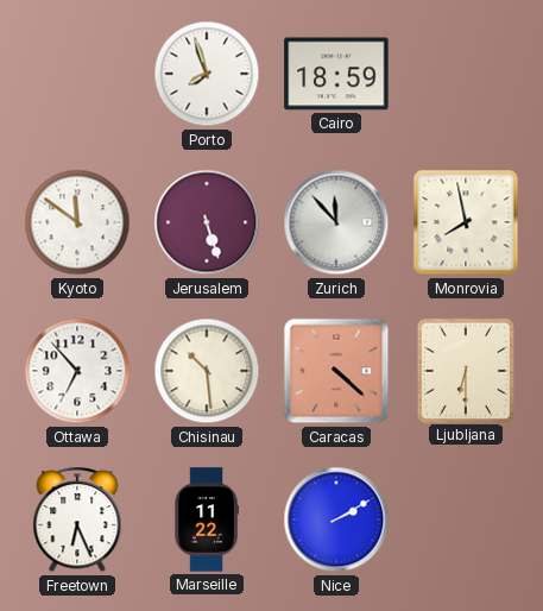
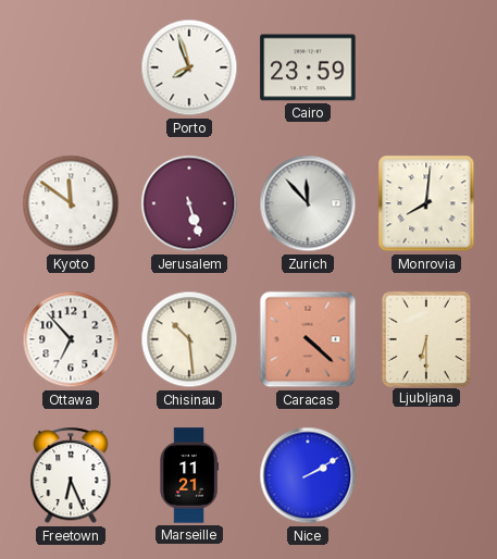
Cairo: 18:59 -> 23:59
Monrovia: 7:58 -> 8:01
Marseille: 11:22 -> 11:21
